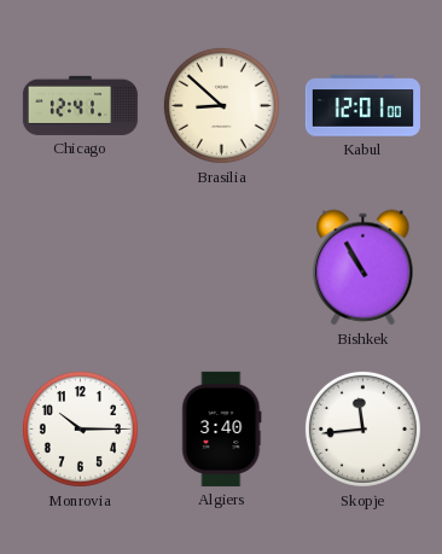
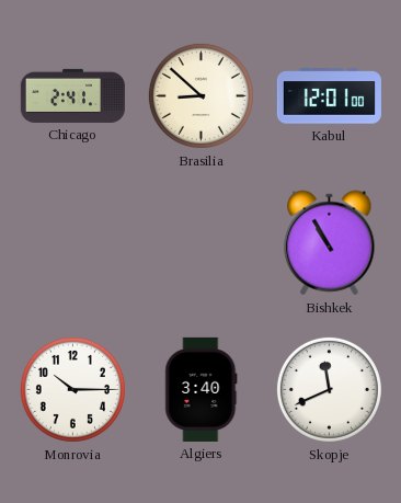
Chicago: 12:41 -> 2:41
Skopje: 11:44 -> 11:41
